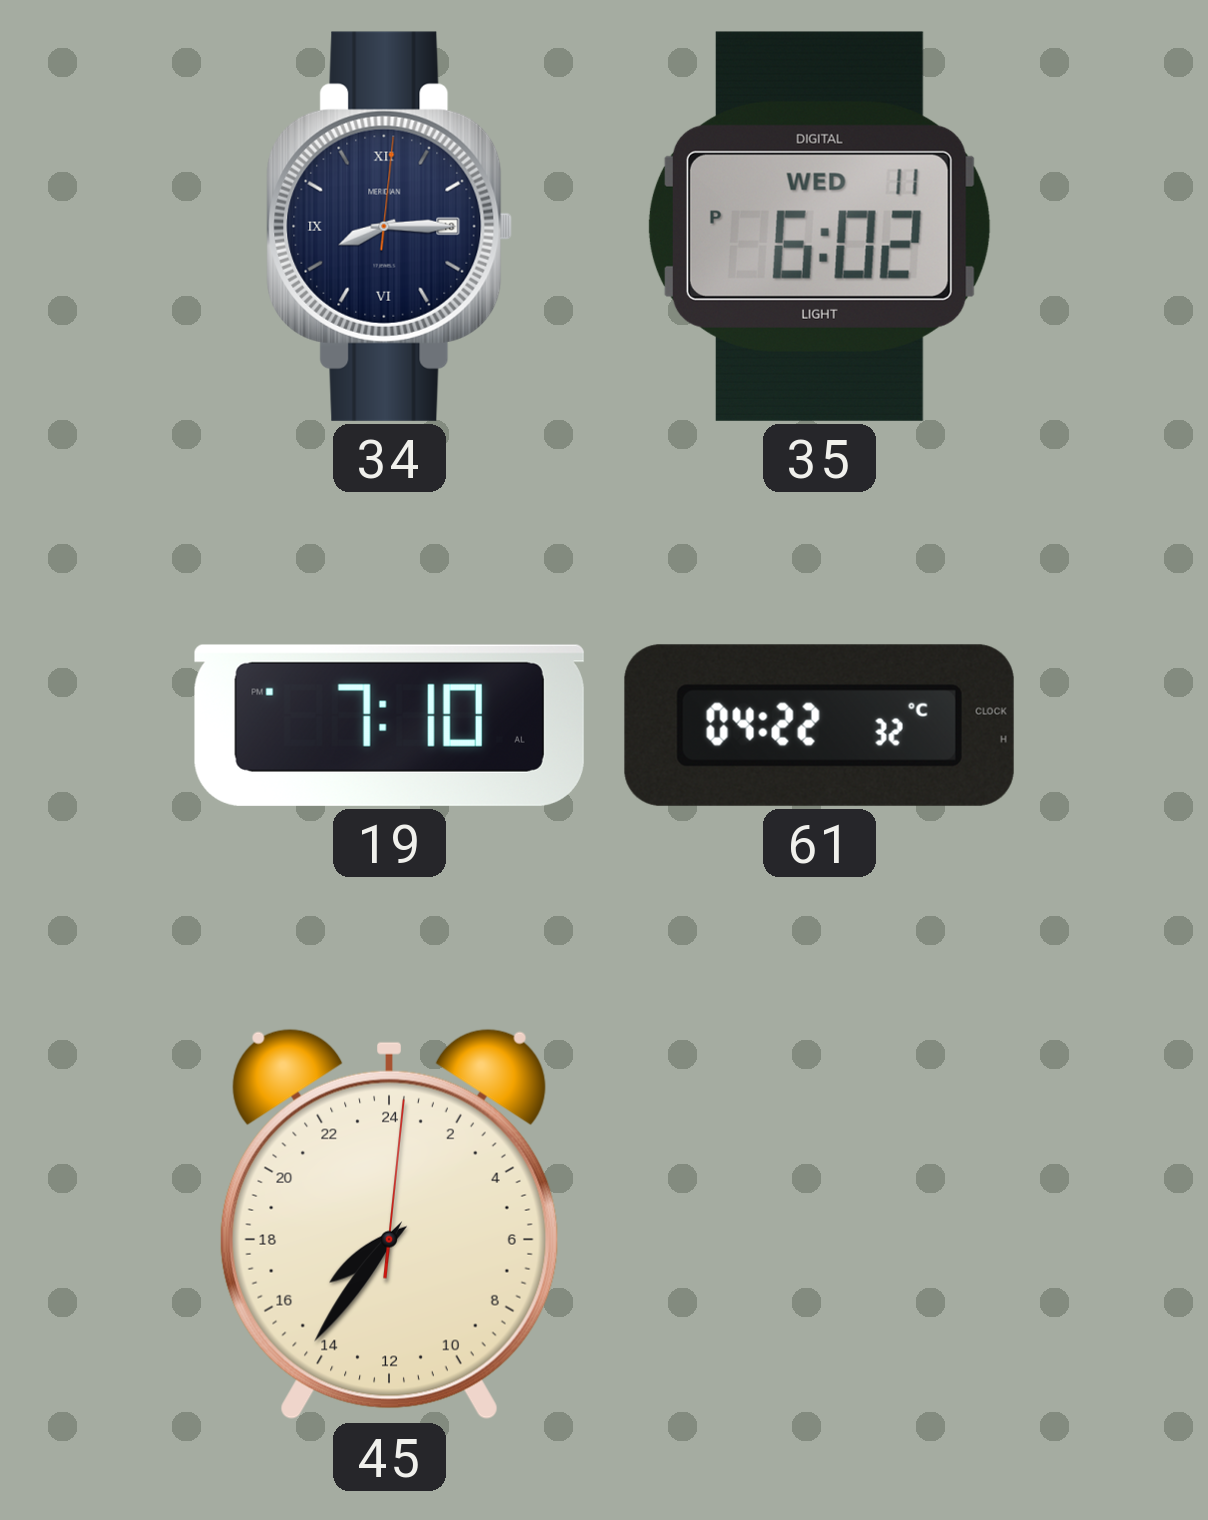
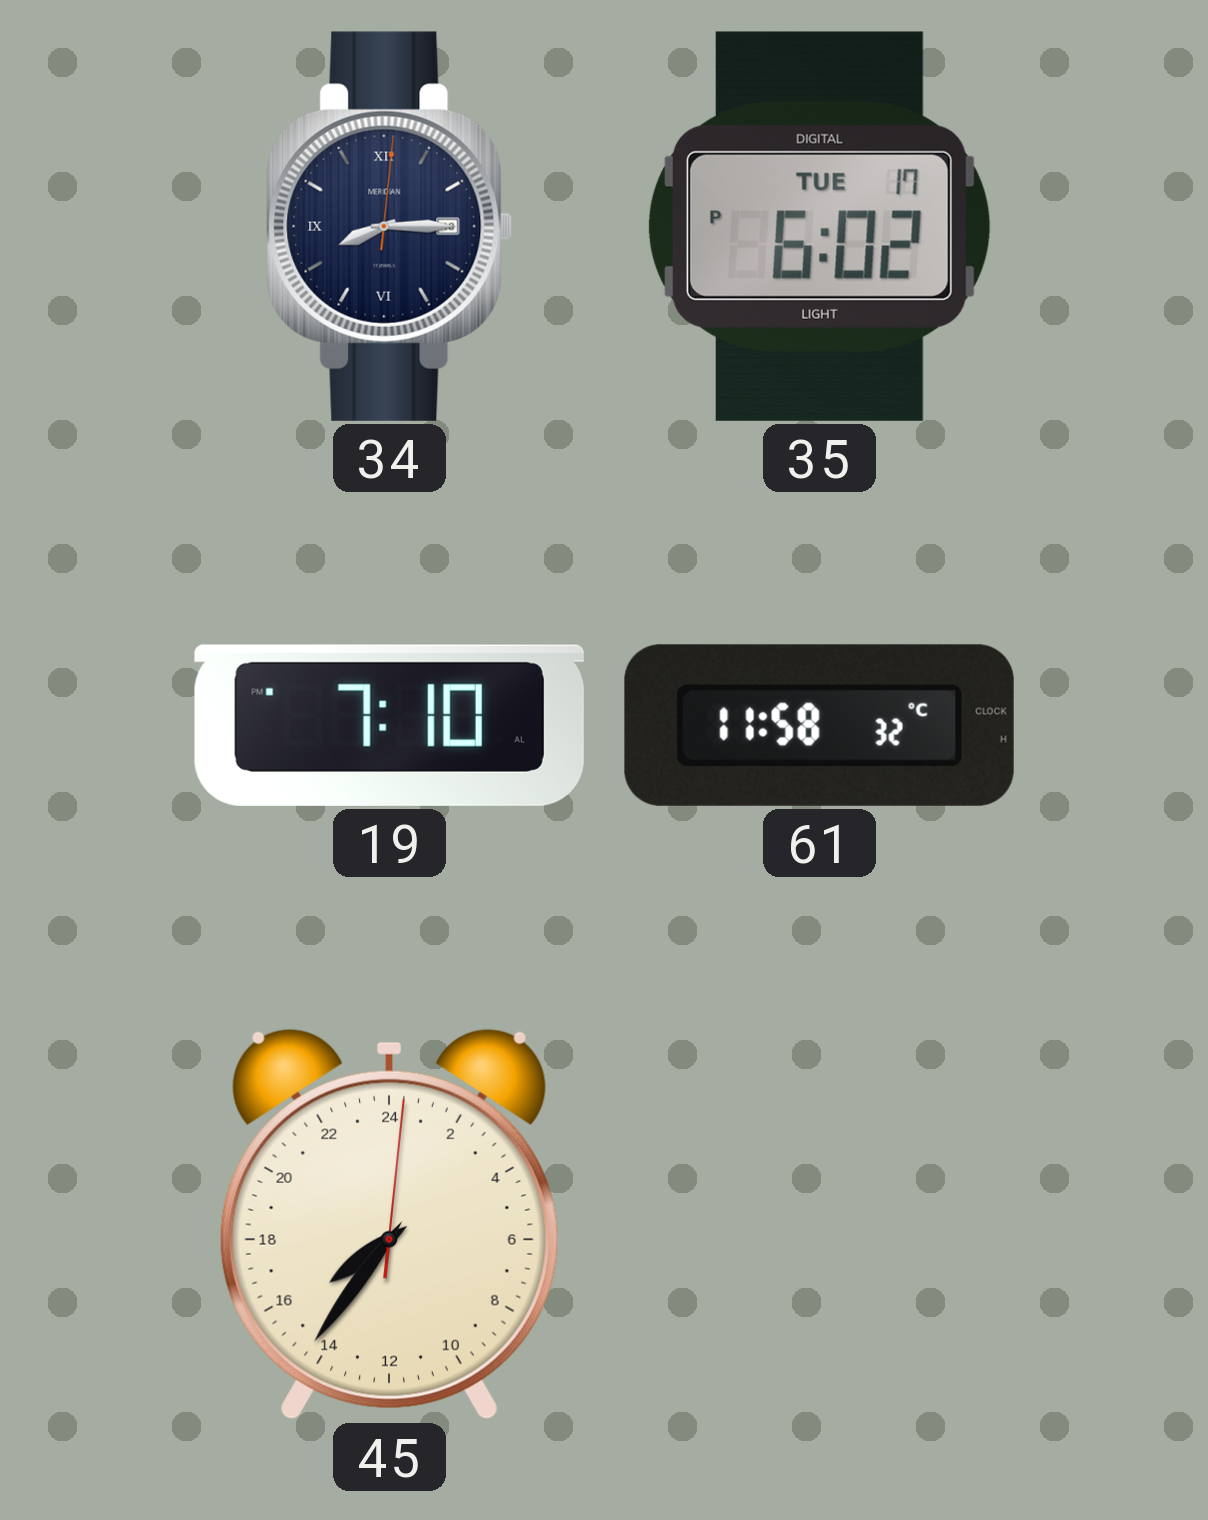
35 date: WED 11 -> TUE 17
61: 04:22 -> 11:58
